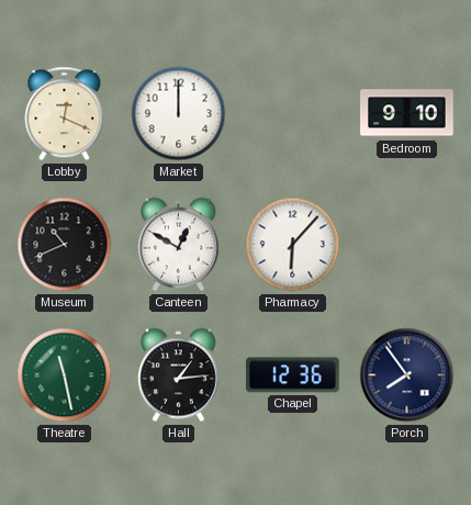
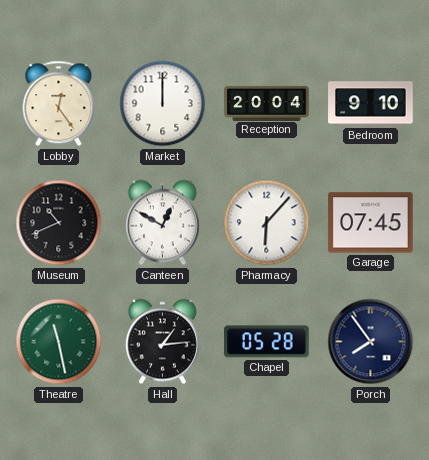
Lobby: 12:19 -> 12:24
Reception: none -> 20:04
Garage: none -> 07:45
Chapel: 12:36 -> 05:28
